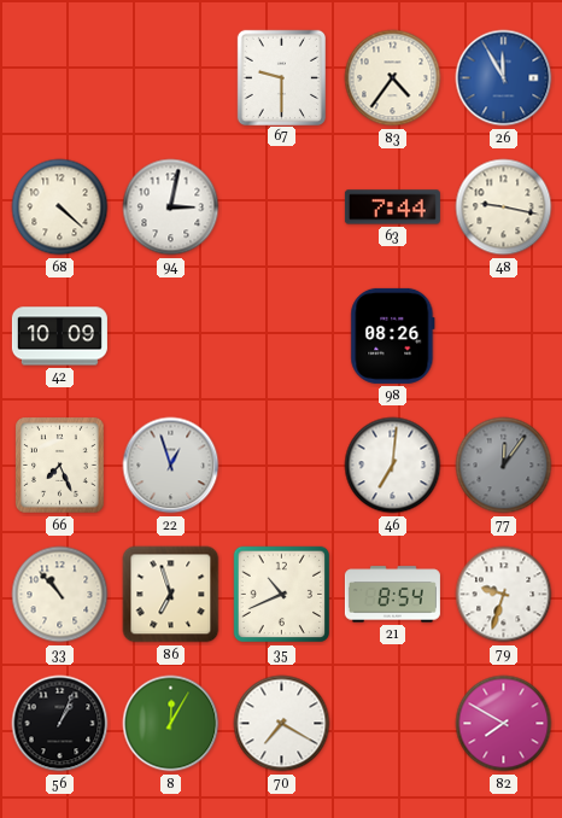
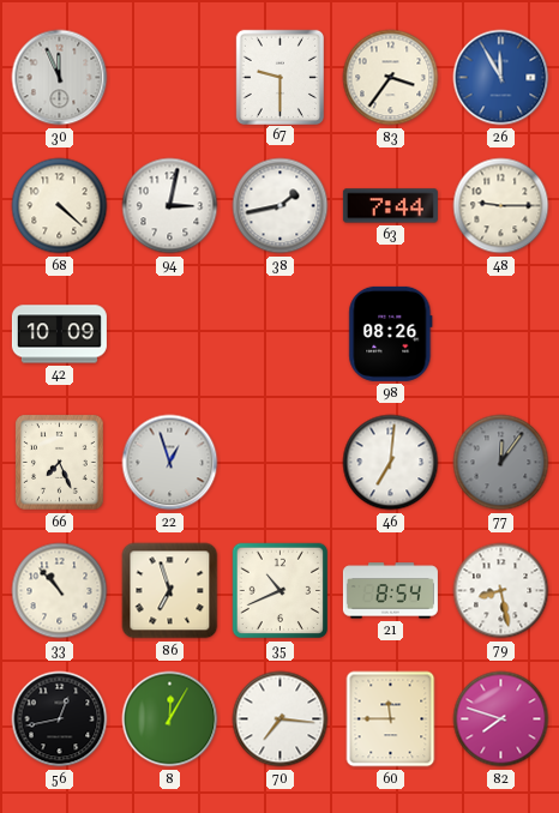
30: none -> 11:56
83: 4:36 -> 3:36
38: none -> 1:43
48: 9:17 -> 9:15
79: 9:33 -> 8:28
56: 1:04 -> 12:43
70: 7:20 -> 7:16
60: none -> 11:45
82: 7:50 -> 7:48
